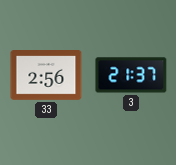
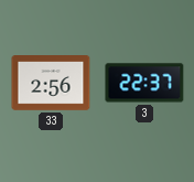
3: 21:37 -> 22:37
